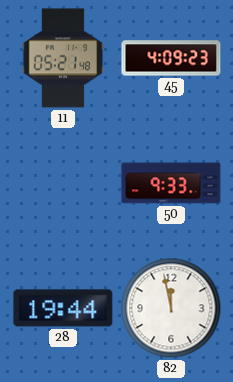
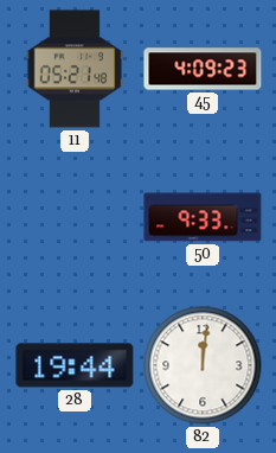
82: 11:58 -> 12:01
